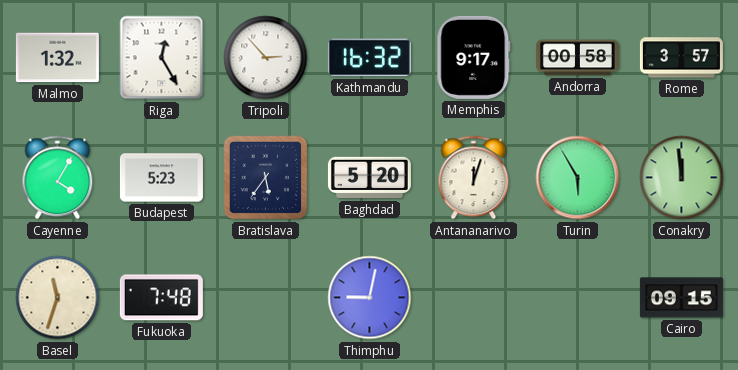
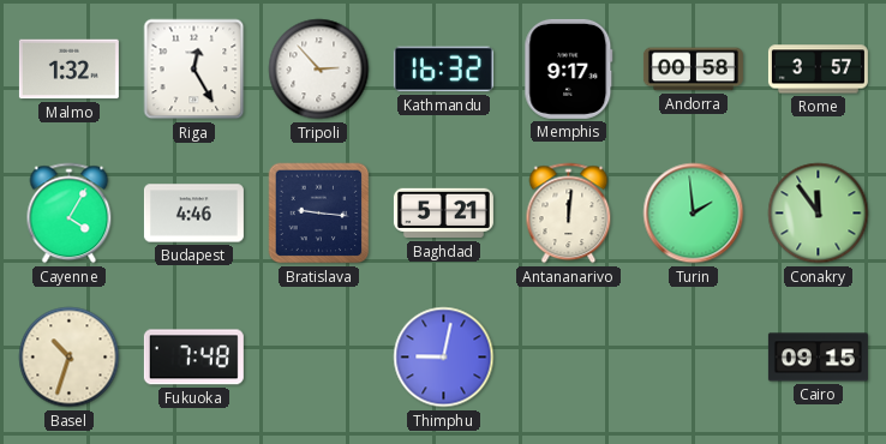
Budapest: 5:23 -> 4:46
Bratislava: 5:36 -> 9:16
Baghdad: 5:20 -> 5:21
Antananarivo: 12:03 -> 12:01
Turin: 5:55 -> 1:59
Conakry: 11:59 -> 11:54
Basel: 11:33 -> 10:33
